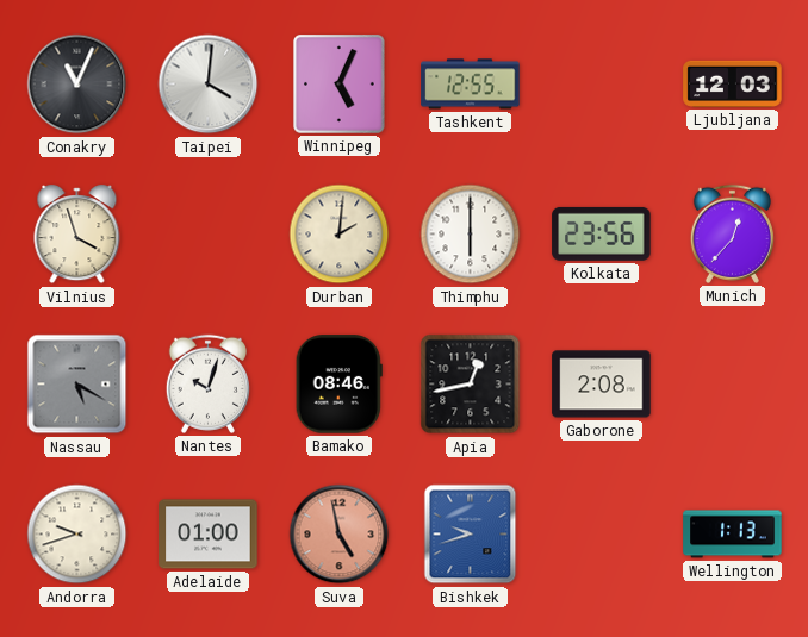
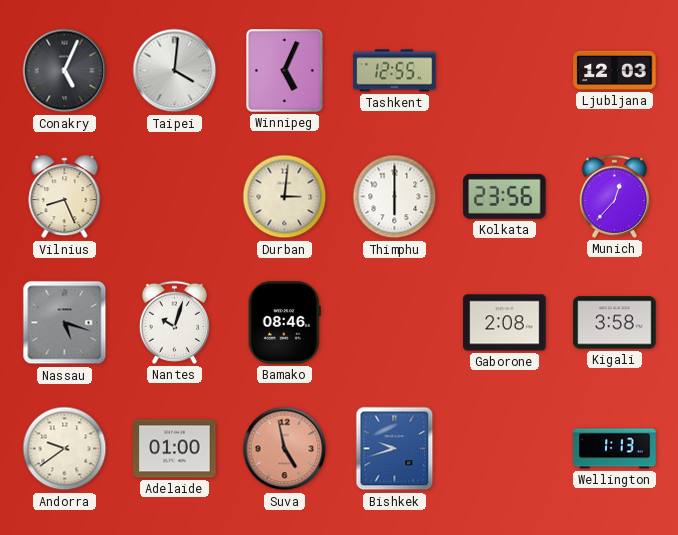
Conakry: 11:04 -> 5:04
Vilnius: 3:57 -> 8:26
Durban: 2:01 -> 3:01
Nassau: 5:20 -> 5:18
Apia: 12:43 -> none
Kigali: none -> 3:58
Andorra: 9:42 -> 9:39
